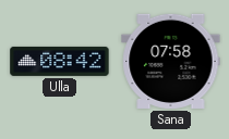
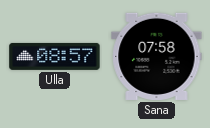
Ulla: 08:42 -> 08:57
